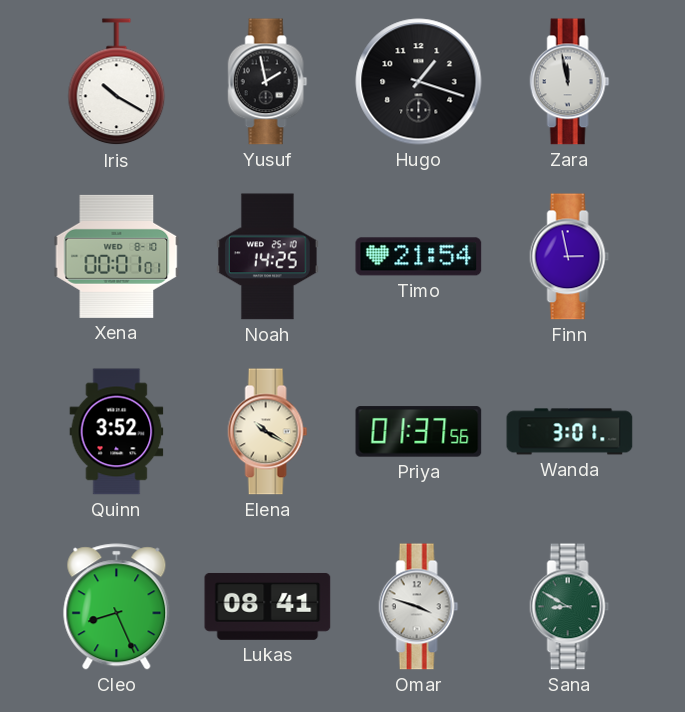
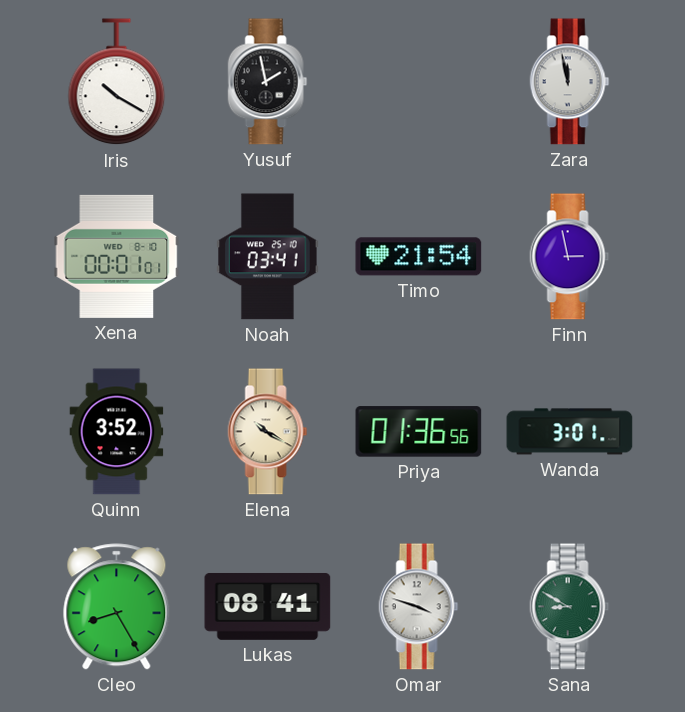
Hugo: 1:18 -> none
Noah: 14:25 -> 03:41
Priya: 01:37 -> 01:36
Cleo: 8:26 -> 8:25
